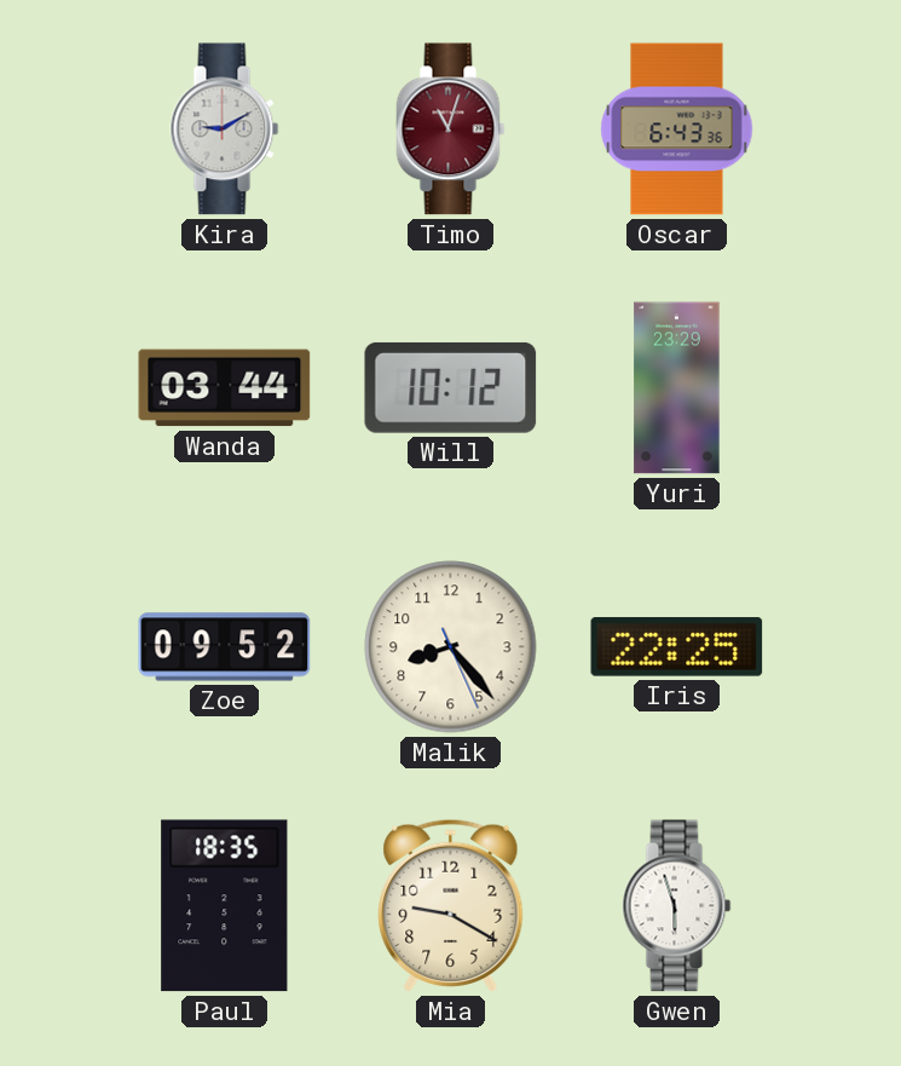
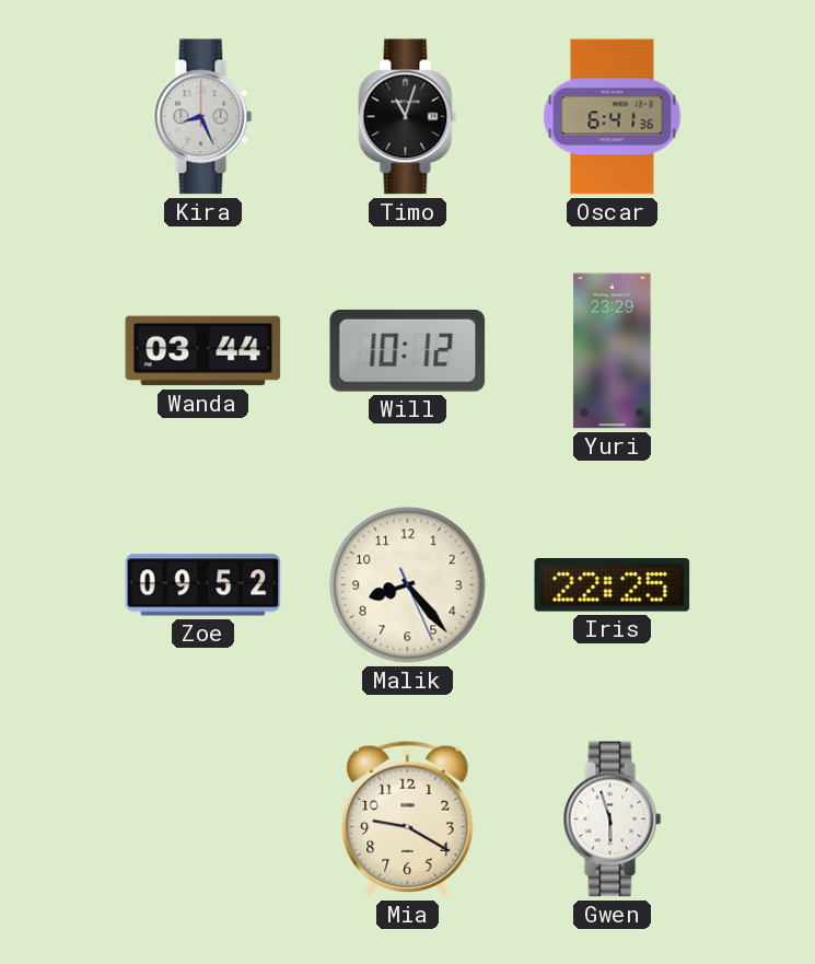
Kira: 9:10 -> 8:26
Timo dial: burgundy -> black
Oscar: 6:43 -> 6:41
Paul: 18:35 -> none
